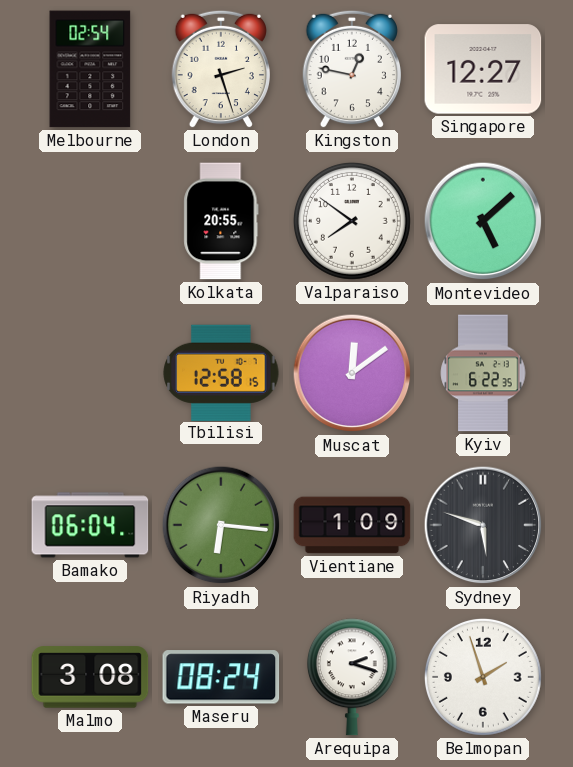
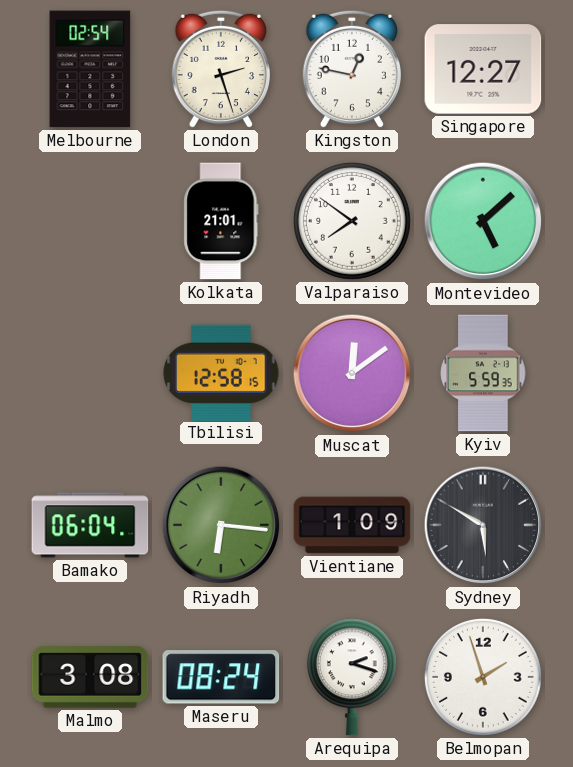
Kolkata: 20:55 -> 21:01
Kyiv: 6:22 -> 5:59
Sydney: 5:48 -> 5:50
